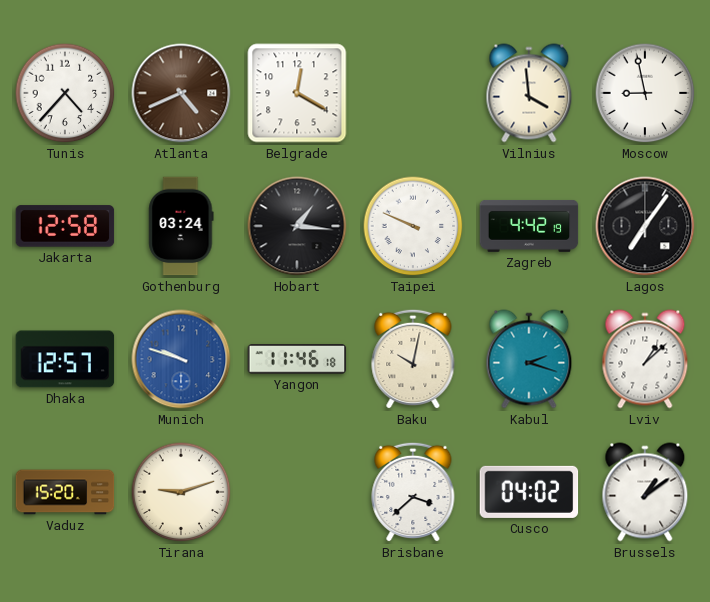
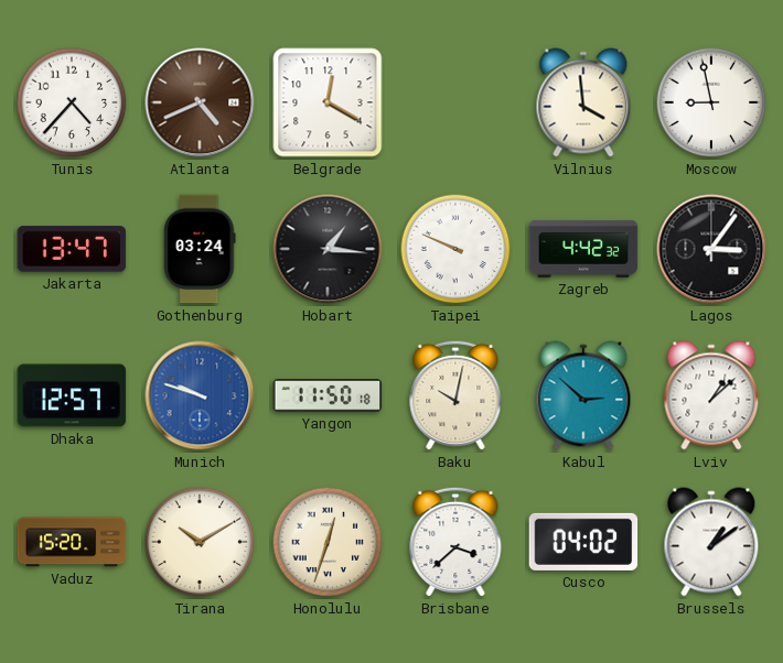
Jakarta: 12:58 -> 13:47
Zagreb: 4:42:19 -> 4:42:32
Lagos: 7:06 -> 3:06
Yangon: 11:46 -> 11:50
Kabul: 2:18 -> 2:52
Tirana: 9:12 -> 10:10
Honolulu: none -> 12:33
